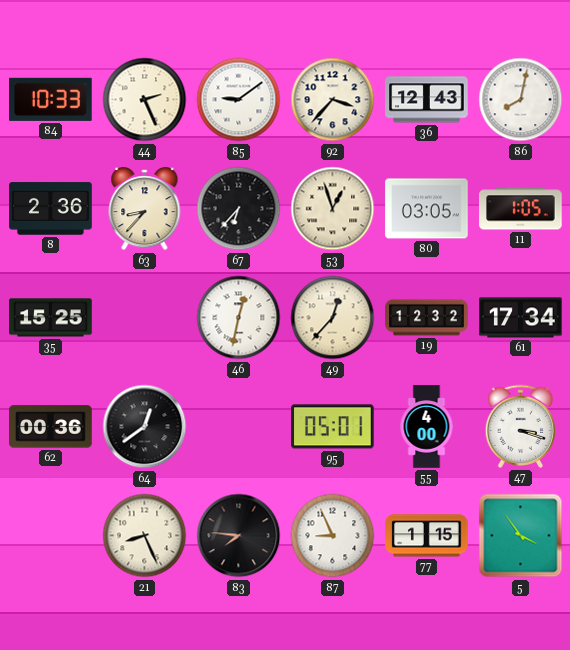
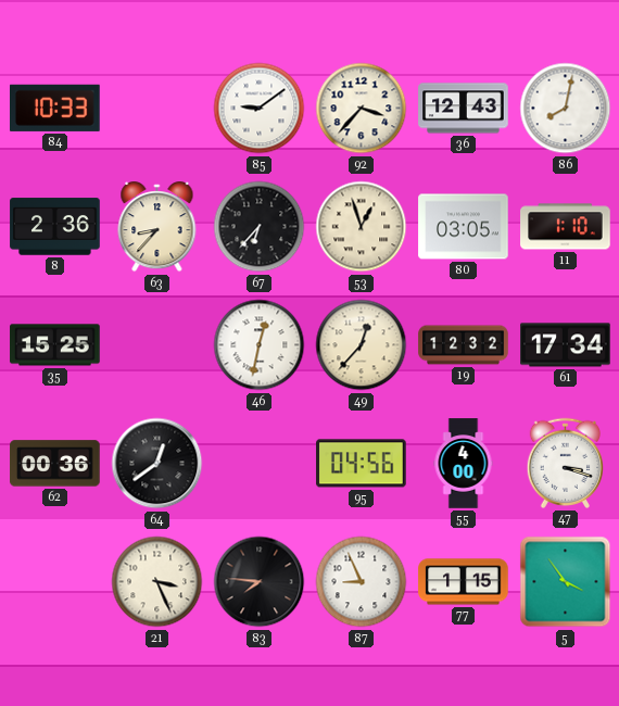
44: 2:26 -> none
11: 1:05 -> 1:10
95: 05:01 -> 04:56
21: 8:26 -> 3:26
